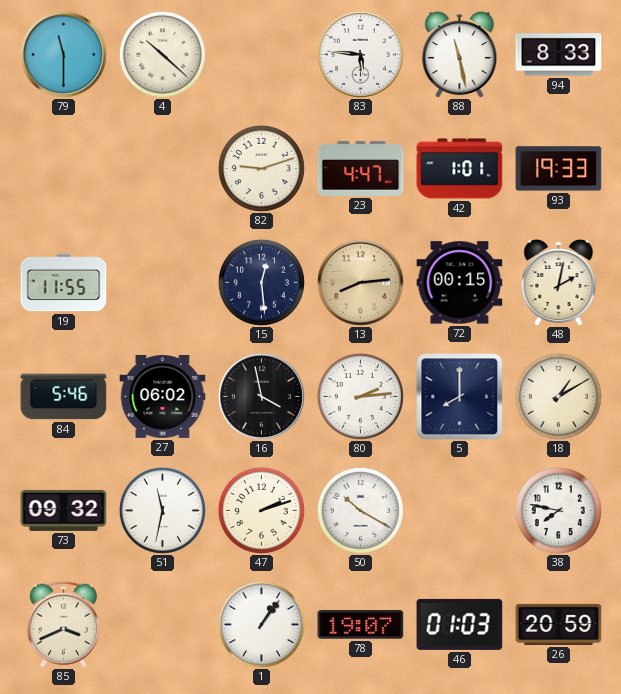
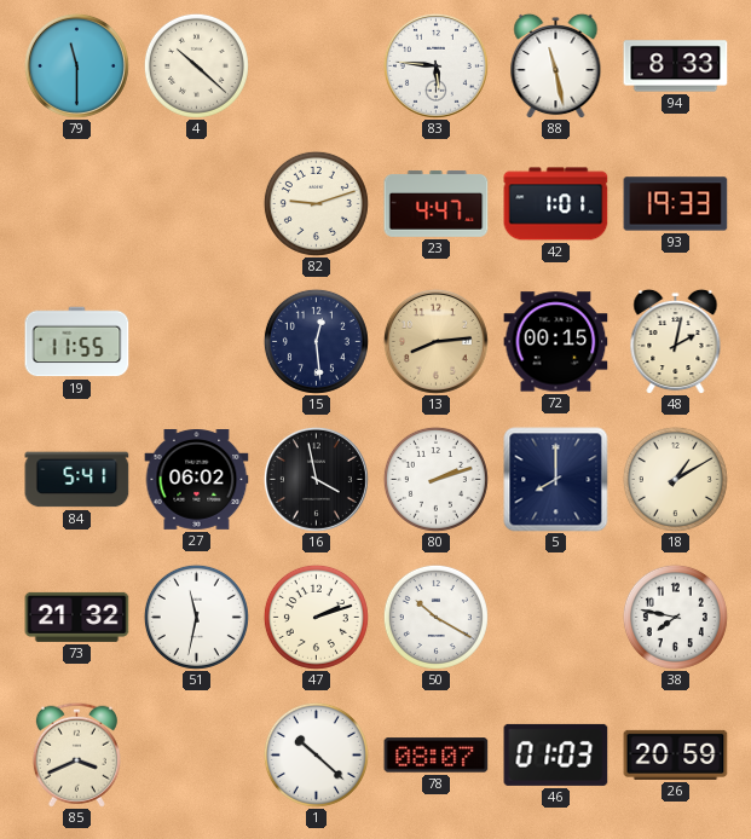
84: 5:46 -> 5:41
80: 2:14 -> 2:12
73: 09:32 -> 21:32
1: 1:06 -> 10:22
78: 19:07 -> 08:07
